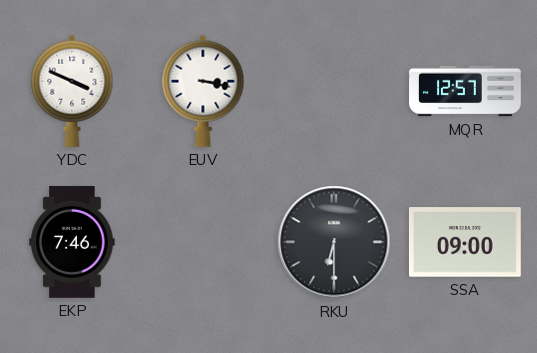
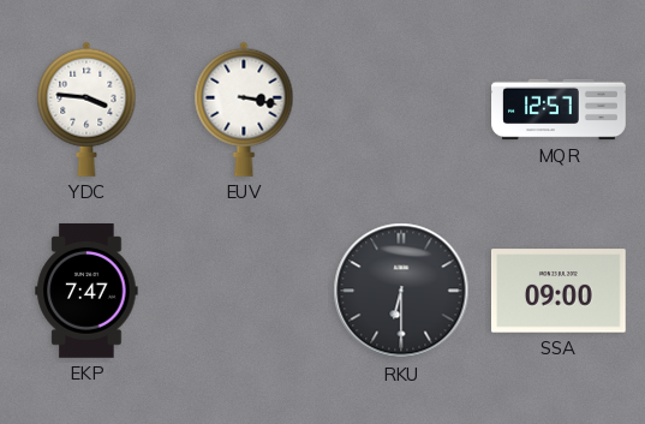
YDC: 3:49 -> 3:46
EKP: 7:46 -> 7:47
